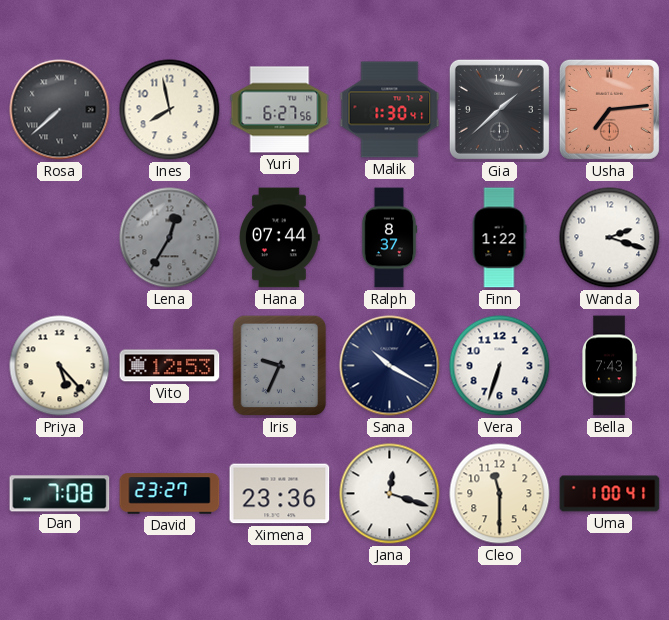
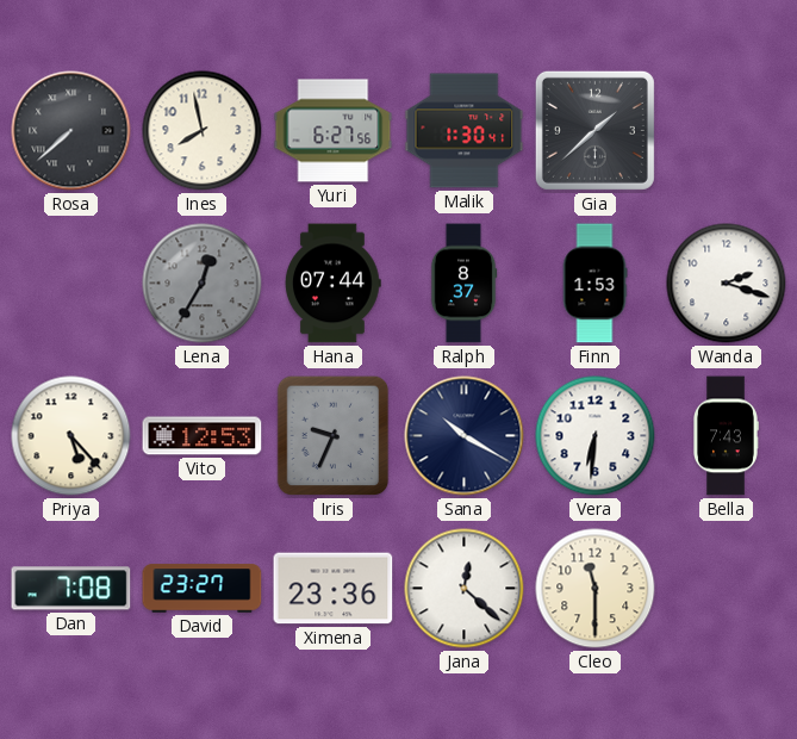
Usha: 7:14 -> none
Finn: 1:22 -> 1:53
Vera: 6:33 -> 6:31
Jana: 12:18 -> 12:22
Uma: 1:00 -> none
